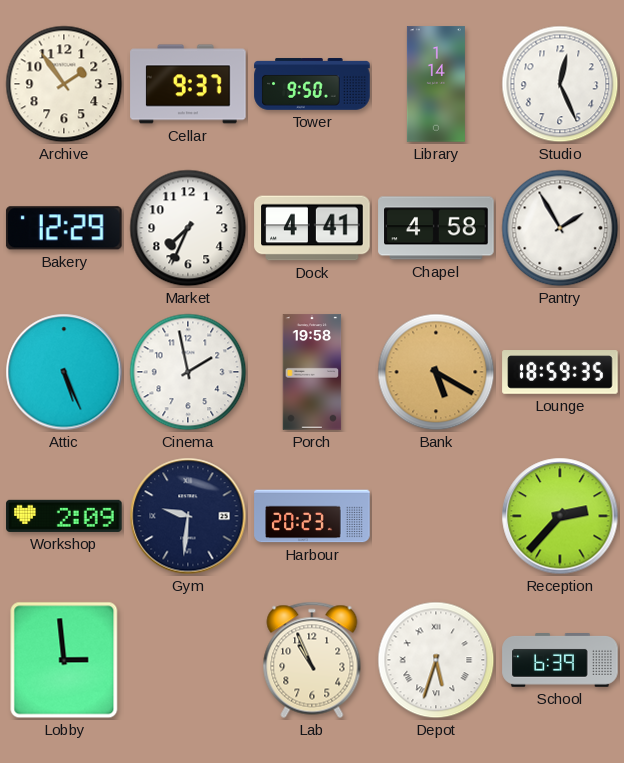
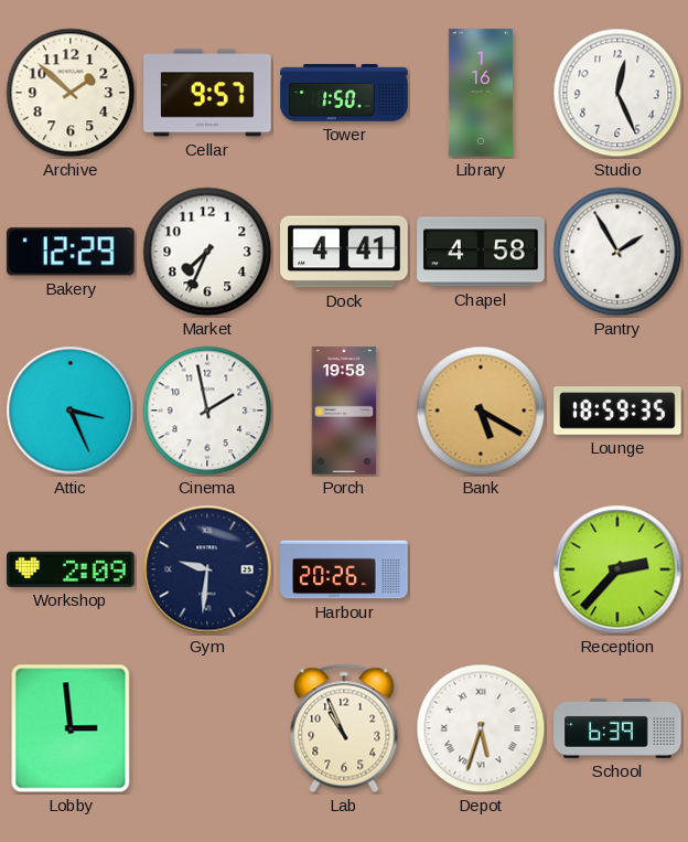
Archive: 1:54 -> 1:52
Cellar: 9:37 -> 9:57
Tower: 9:50 -> 1:50
Library: 1:14 -> 1:16
Attic: 5:26 -> 3:26
Harbour: 20:23 -> 20:26
